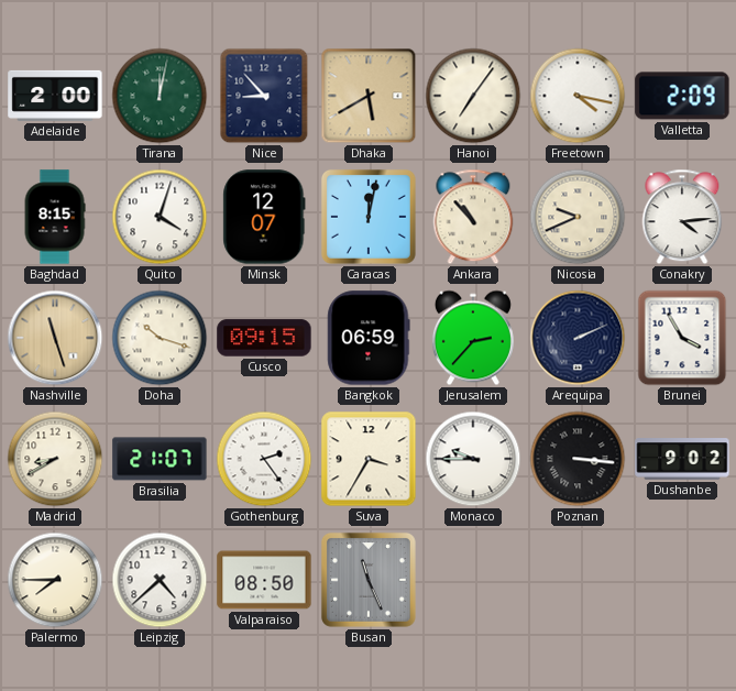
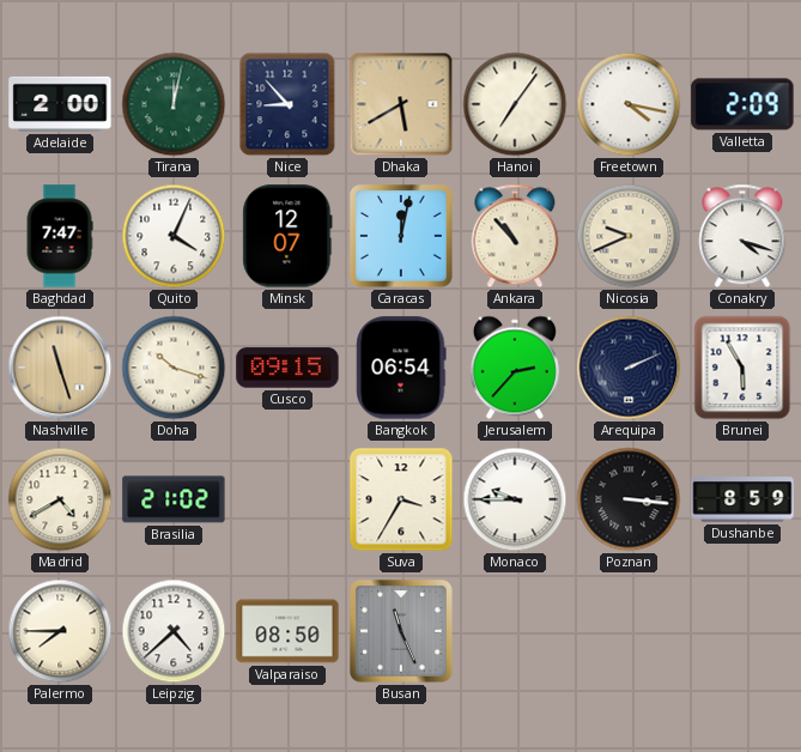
Baghdad: 8:15 -> 7:47
Quito: 4:03 -> 4:04
Conakry: 4:14 -> 4:18
Bangkok: 06:59 -> 06:54
Brunei: 3:55 -> 5:55
Madrid: 8:40 -> 4:40
Brasilia: 21:07 -> 21:02
Gothenburg: 2:24 -> none
Dushanbe: 9:02 -> 8:59
